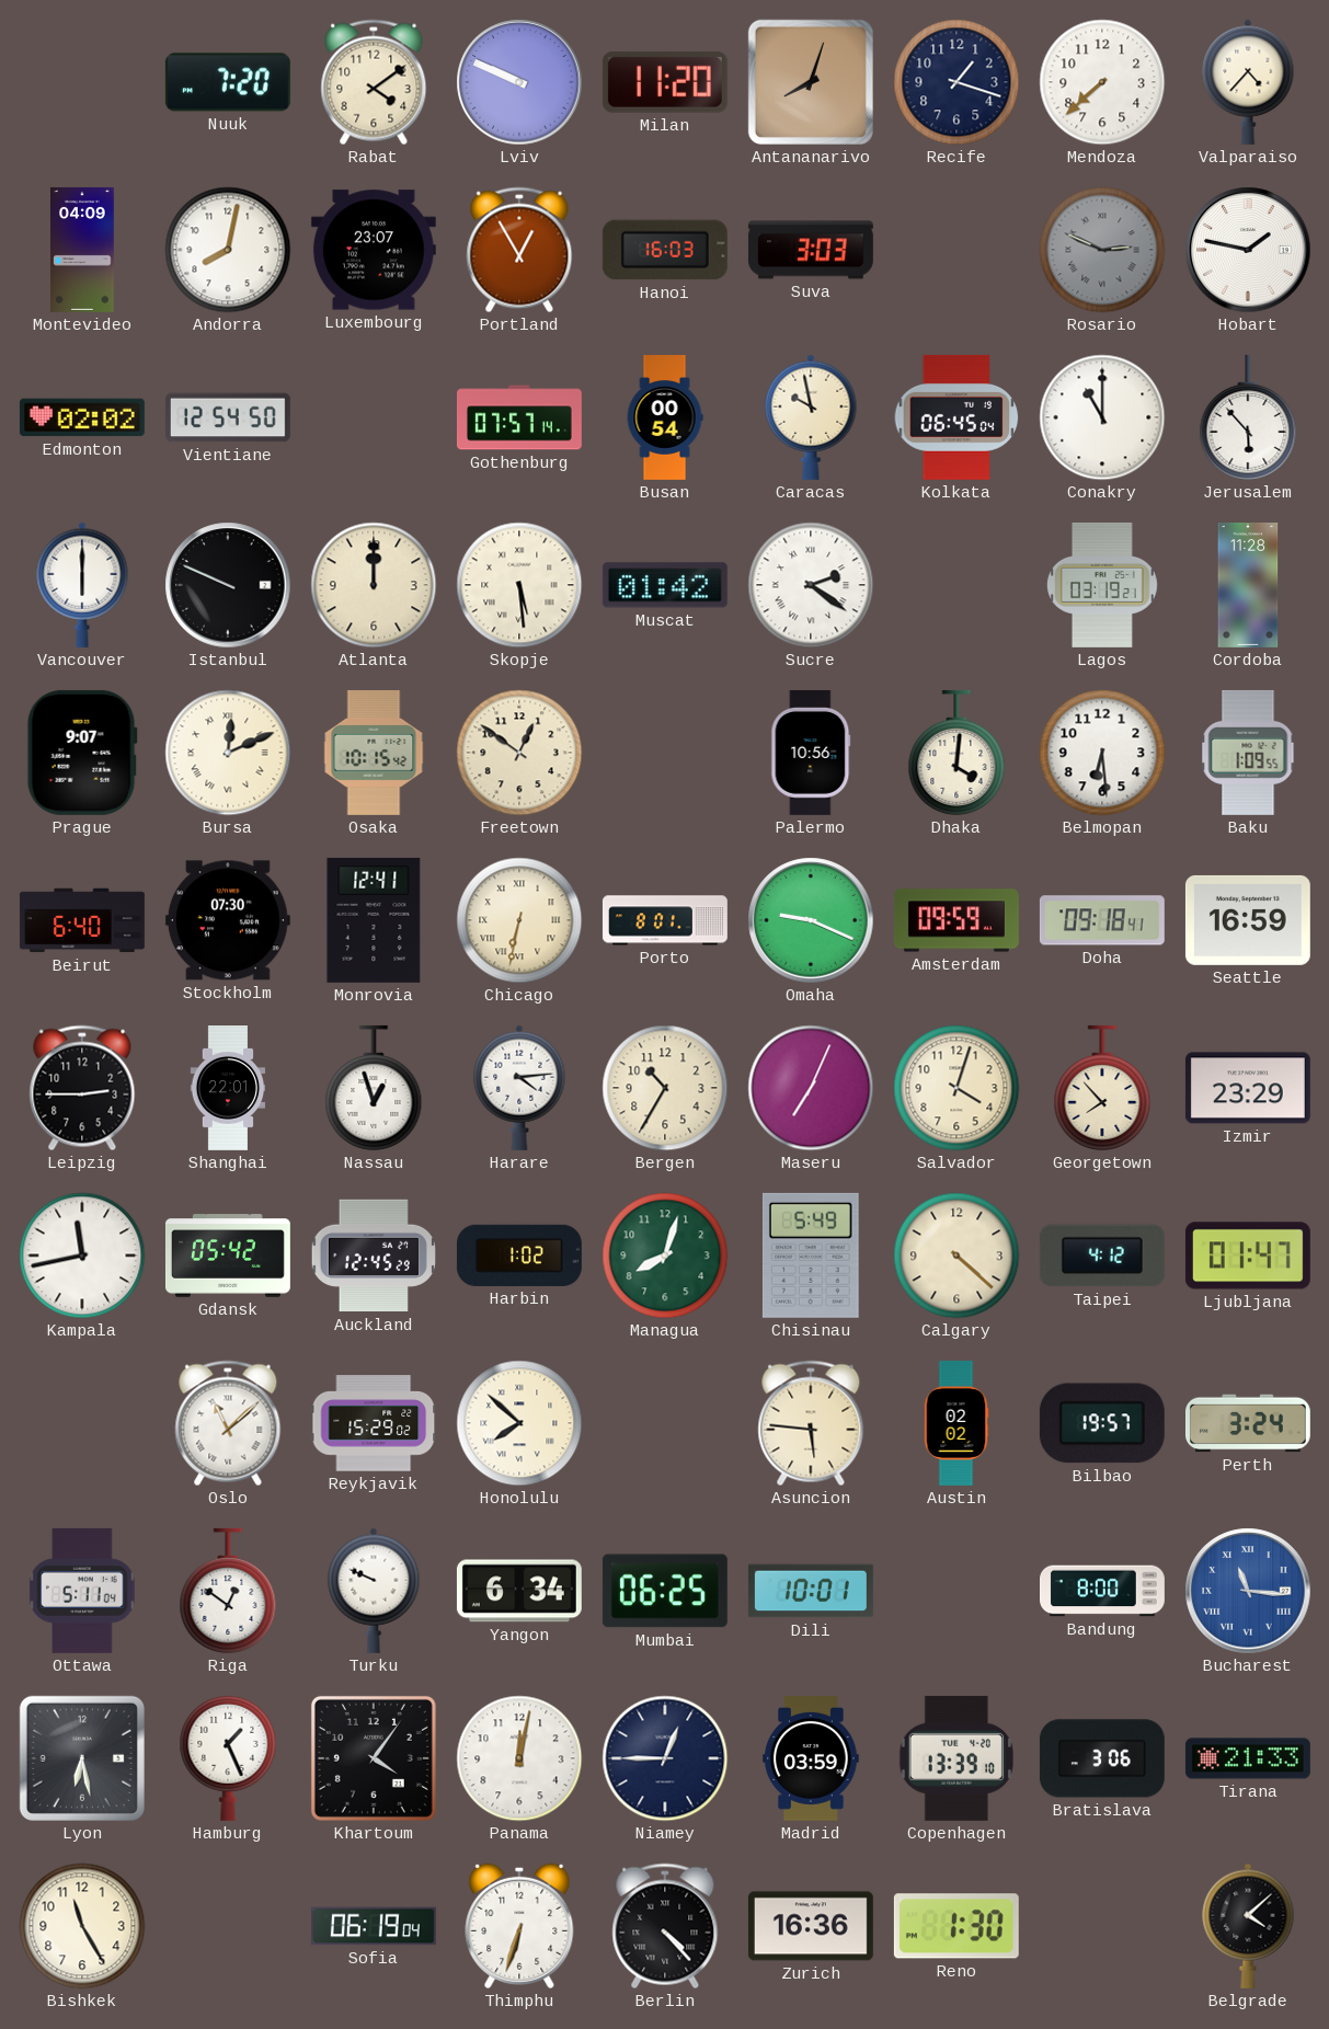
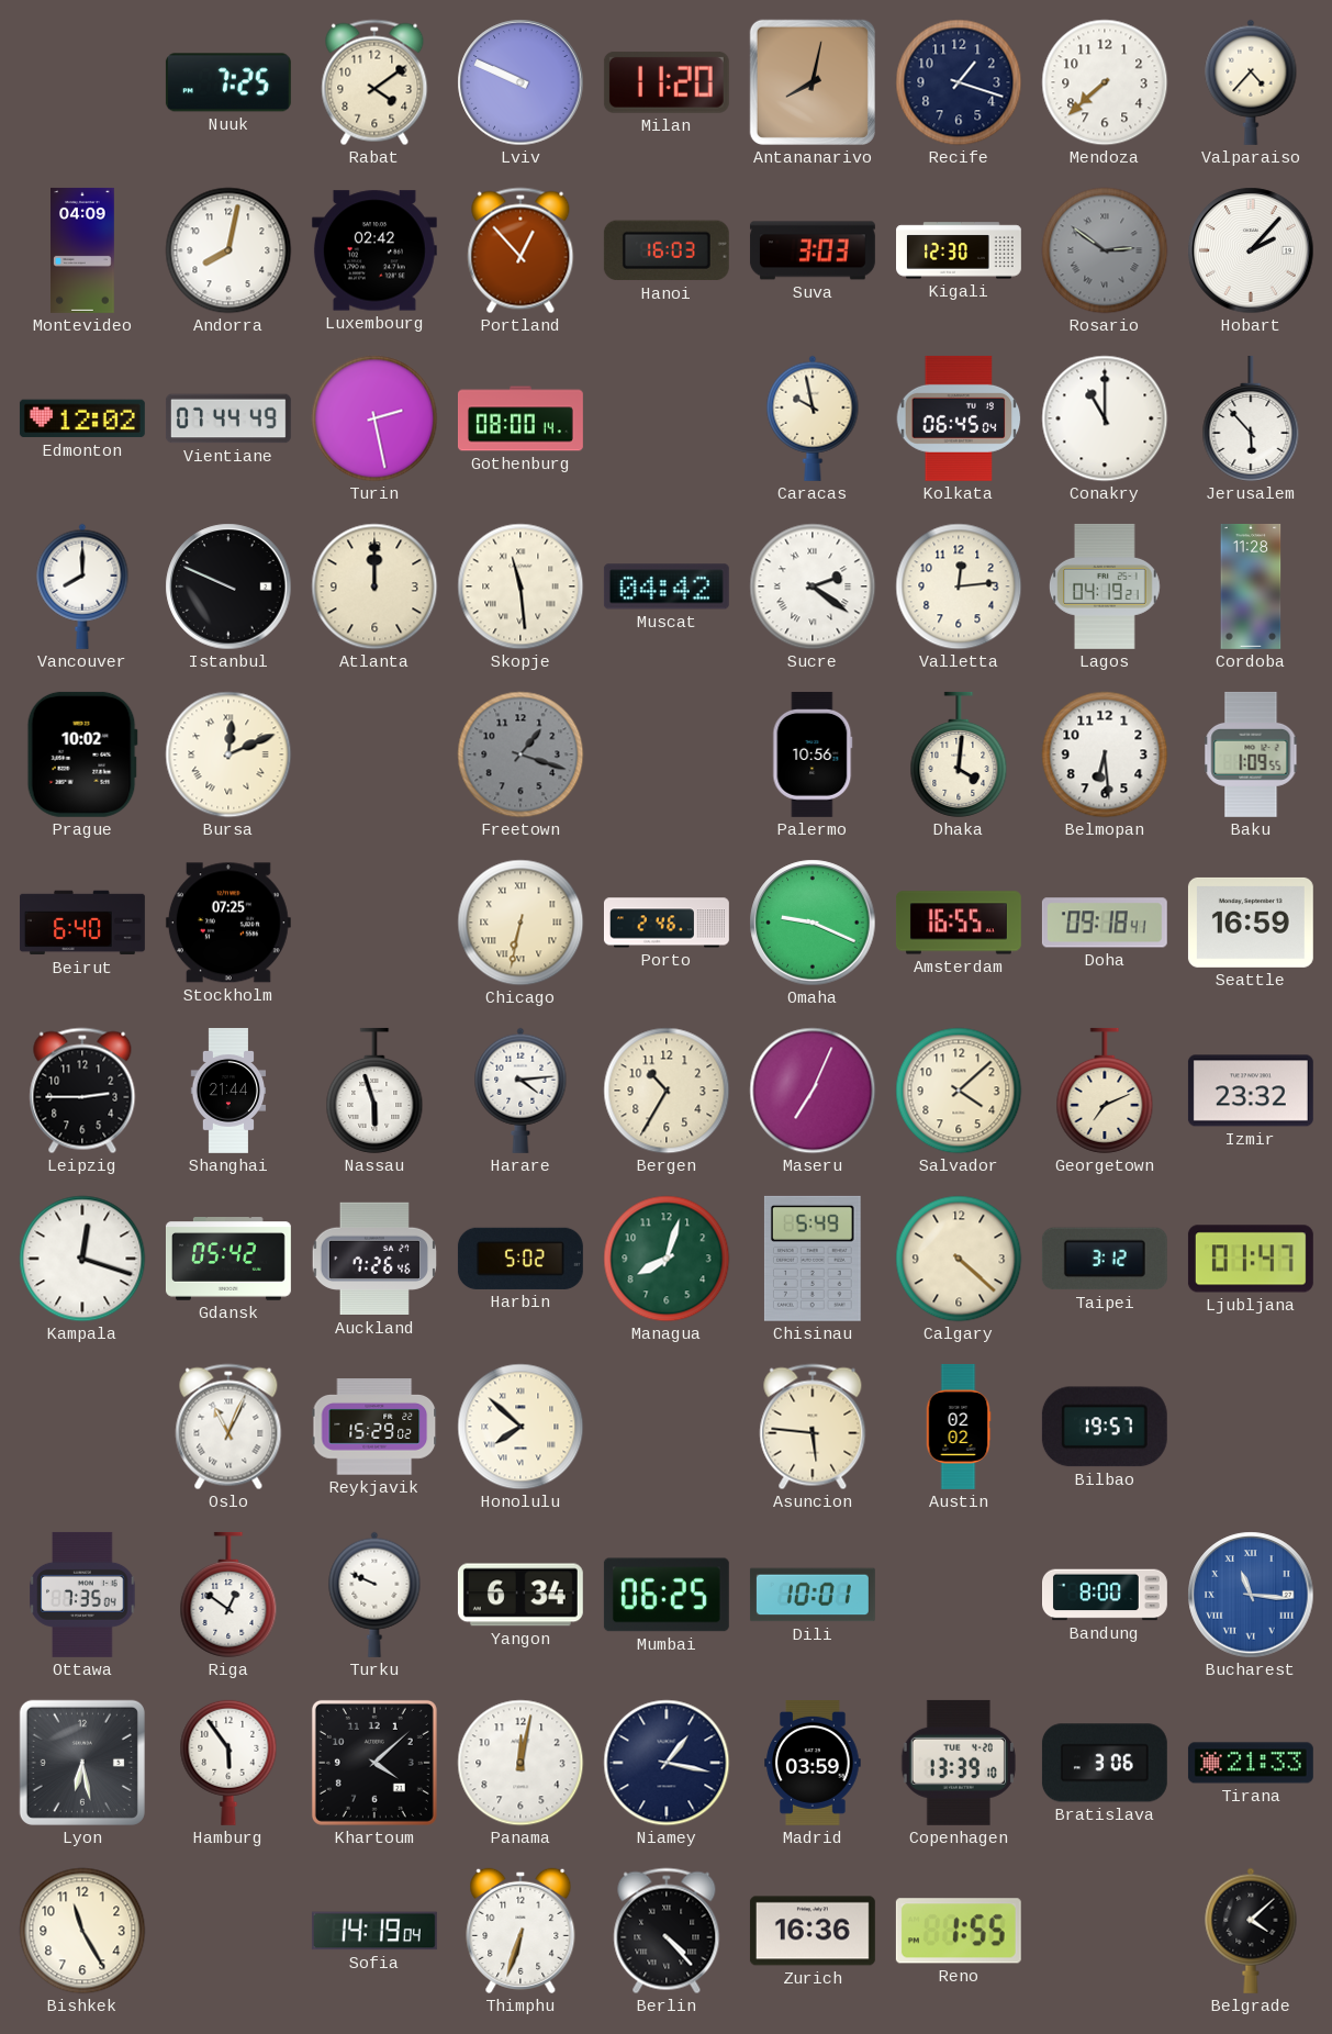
Nuuk: 7:20 -> 7:25
Antananarivo: 8:03 -> 8:02
Luxembourg: 23:07 -> 02:42
Portland: 12:55 -> 12:53
Kigali: none -> 12:30
Rosario: 2:49 -> 2:51
Hobart: 1:47 -> 2:07
Edmonton: 02:02 -> 12:02
Vientiane: 12:54 -> 07:44
Turin: none -> 2:28
Gothenburg: 07:57 -> 08:00
Busan: 00:54 -> none
Vancouver: 6:00 -> 8:00
Skopje: 5:29 -> 11:29
Muscat: 01:42 -> 04:42
Valletta: none -> 12:14
Lagos: 03:19 -> 04:19
Prague: 9:07 -> 10:02
Osaka: 10:15 -> none
Freetown: 12:51 -> 1:18
Freetown dial: cream -> grey
Stockholm: 07:30 -> 07:25
Monrovia: 12:41 -> none
Porto: 8:01 -> 2:46
Amsterdam: 09:59 -> 16:55
Shanghai: 22:01 -> 21:44
Nassau: 12:57 -> 5:57
Salvador: 4:03 -> 4:08
Georgetown: 7:53 -> 7:11
Izmir: 23:29 -> 23:32
Kampala: 11:43 -> 12:18
Auckland: 12:45 -> 7:26
Harbin: 1:02 -> 5:02
Taipei: 4:12 -> 3:12
Oslo: 11:08 -> 11:04
Perth: 3:24 -> none
Ottawa: 5:11 -> 7:35
Hamburg: 1:26 -> 5:54
Khartoum: 4:06 -> 4:08
Niamey: 12:45 -> 1:17
Sofia: 06:19 -> 14:19
Reno: 1:30 -> 1:55
